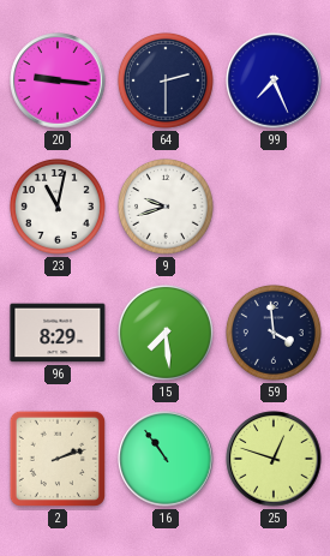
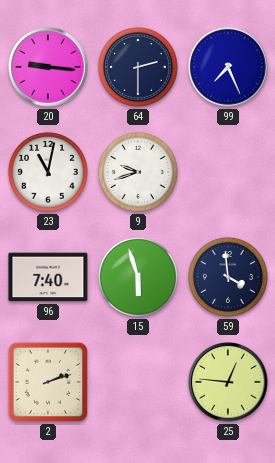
96: 8:29 -> 7:40
15: 7:29 -> 5:57
16: 10:54 -> none
25: 12:48 -> 12:46
